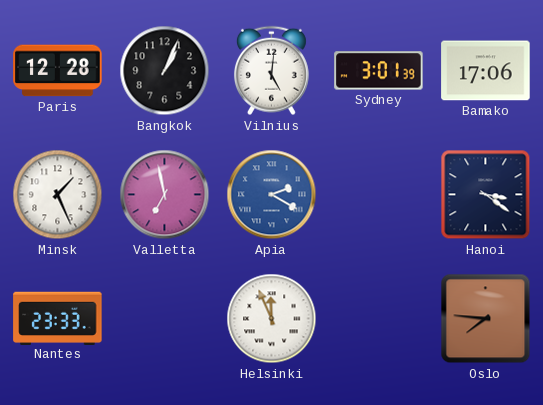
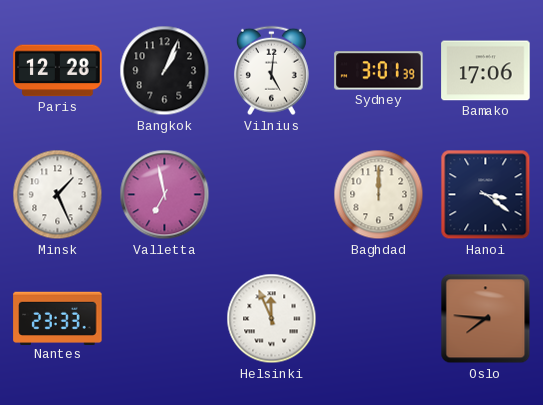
Apia: 2:20 -> none
Baghdad: none -> 12:00
